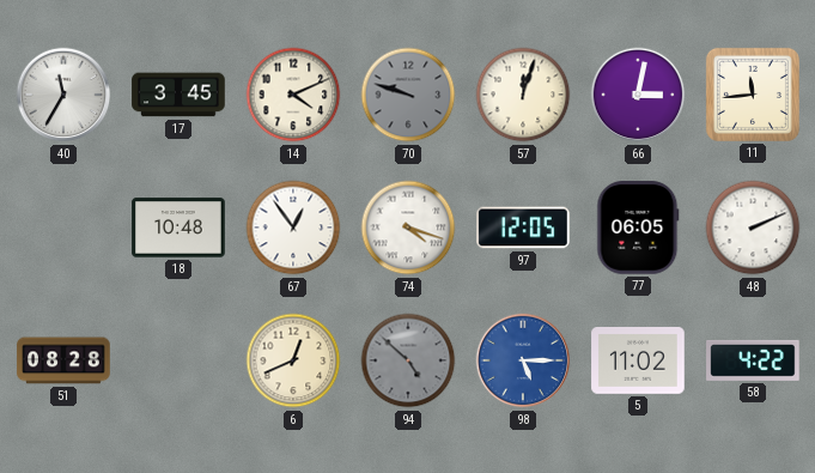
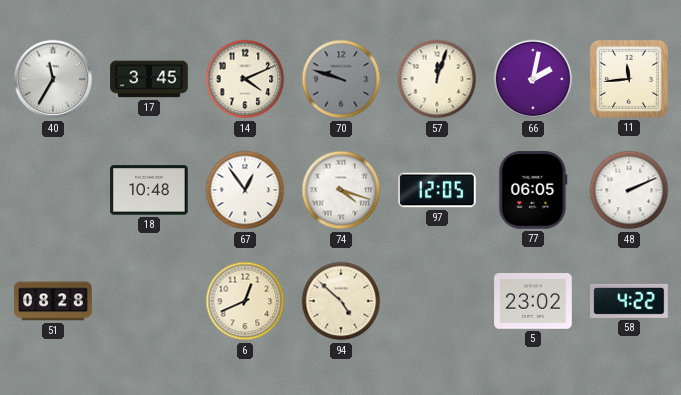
66: 3:02 -> 2:02
94 dial: grey -> cream
98: 5:15 -> none
5: 11:02 -> 23:02
